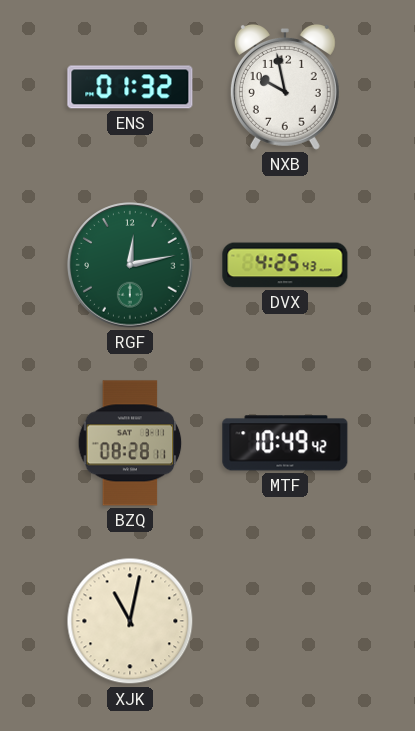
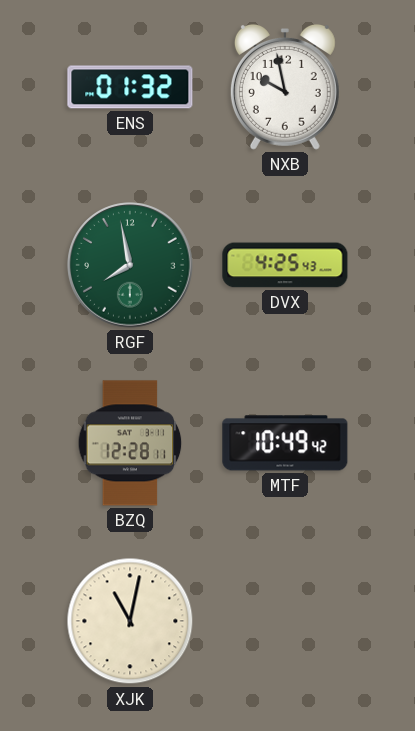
RGF: 12:13 -> 7:58
BZQ: 08:28 -> 12:28
